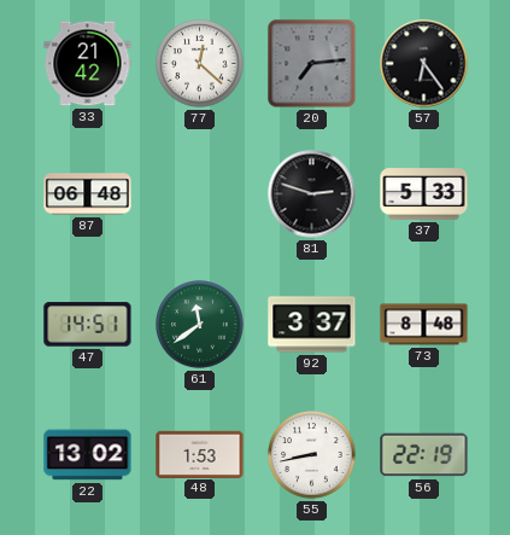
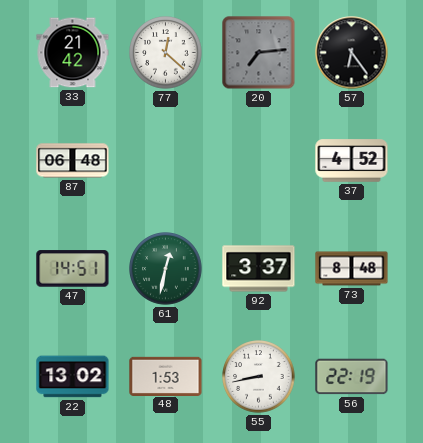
81: 2:48 -> none
37: 5:33 -> 4:52
61: 11:39 -> 12:32
